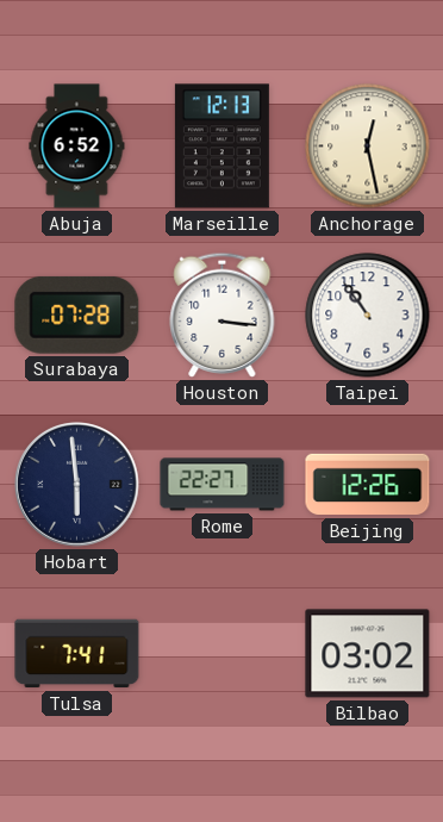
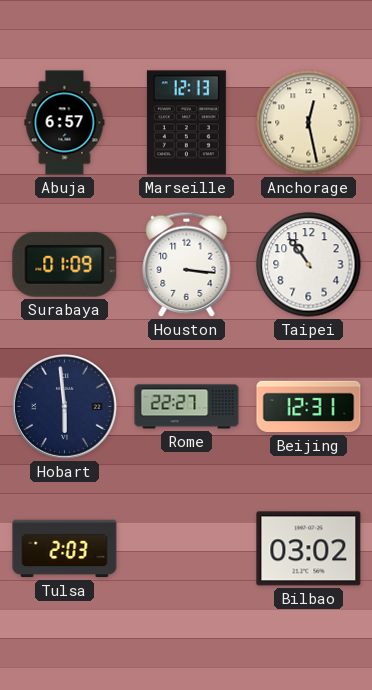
Abuja: 6:52 -> 6:57
Surabaya: 07:28 -> 01:09
Beijing: 12:26 -> 12:31
Tulsa: 7:41 -> 2:03
